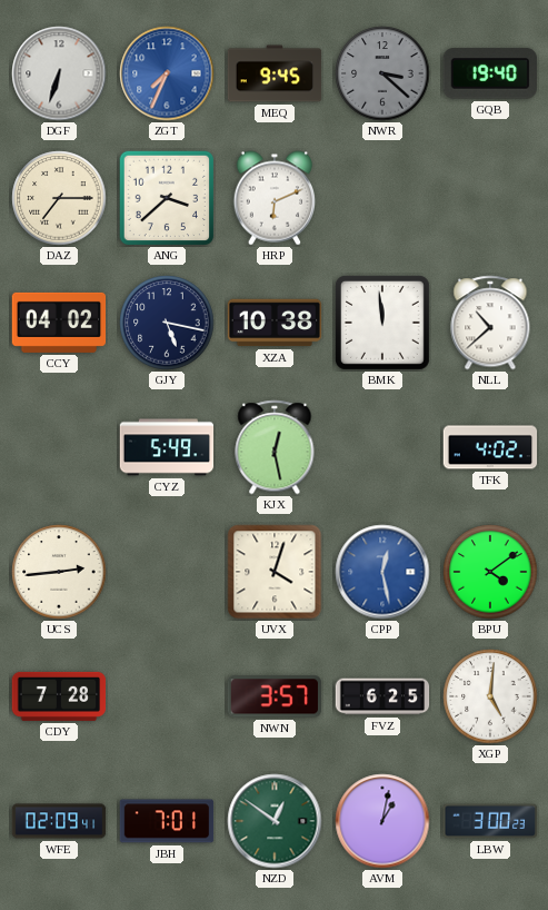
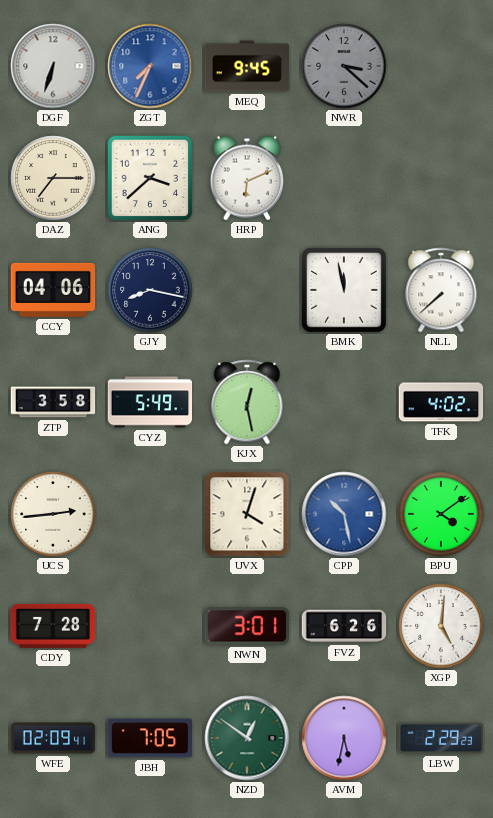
GQB: 19:40 -> none
CCY: 04:02 -> 04:06
GJY: 5:17 -> 8:17
XZA: 10:38 -> none
BMK: 11:59 -> 11:58
NLL: 10:38 -> 7:38
ZTP: none -> 3:58
CPP: 12:28 -> 10:28
NWN: 3:57 -> 3:01
FVZ: 6:25 -> 6:26
JBH: 7:01 -> 7:05
AVM: 1:02 -> 5:32
LBW: 3:00 -> 2:29
